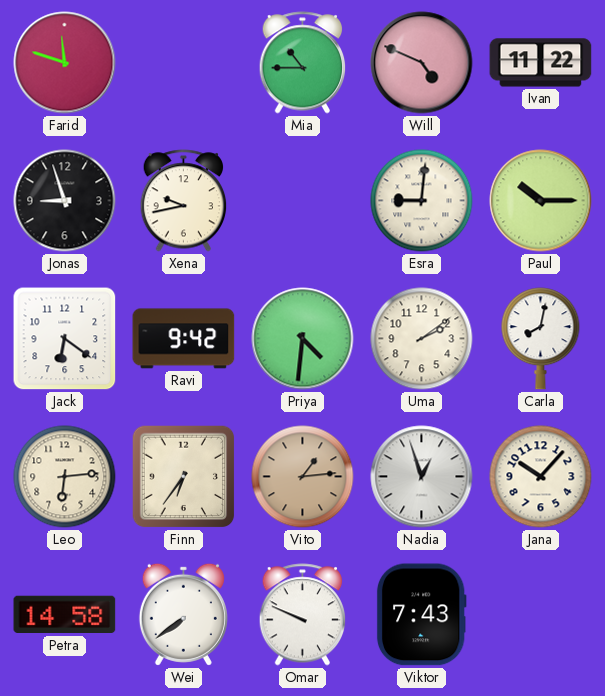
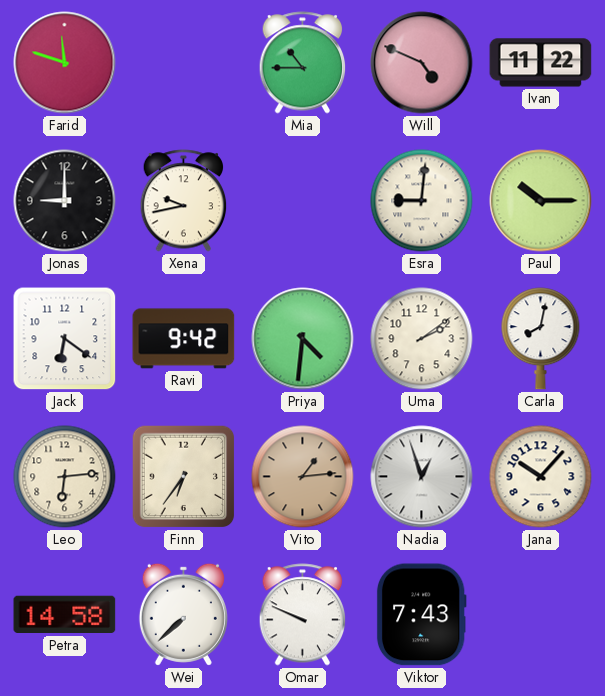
Jonas: 8:57 -> 9:00
Wei: 7:39 -> 7:38
